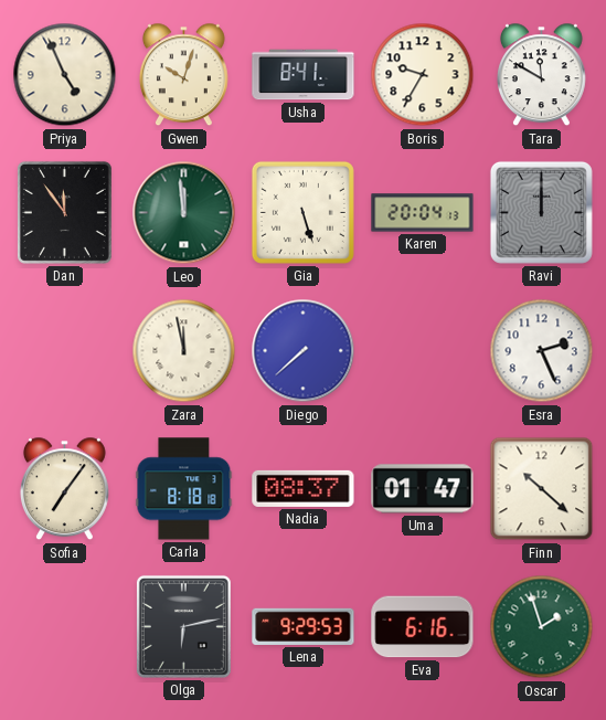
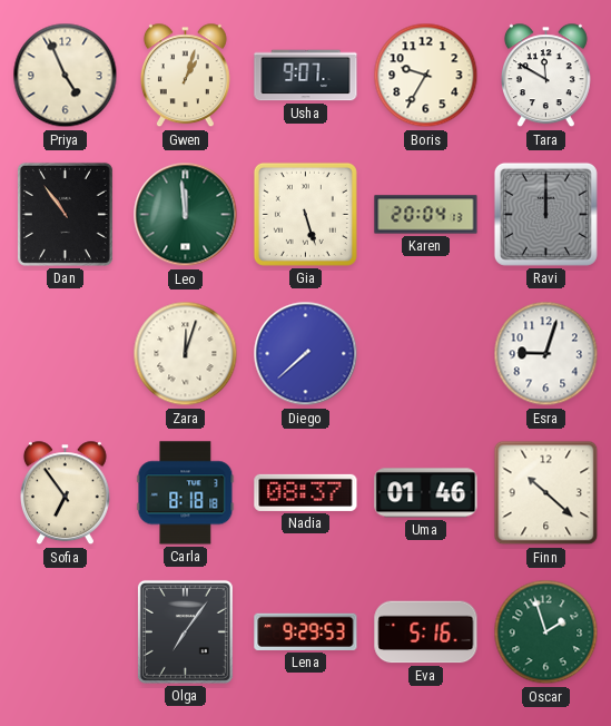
Gwen: 10:03 -> 1:03
Usha: 8:41 -> 9:07
Dan: 11:54 -> 10:54
Zara: 11:58 -> 12:03
Esra: 2:26 -> 9:03
Sofia: 7:06 -> 6:54
Uma: 01:47 -> 01:46
Olga: 6:13 -> 7:06
Eva: 6:16 -> 5:16
